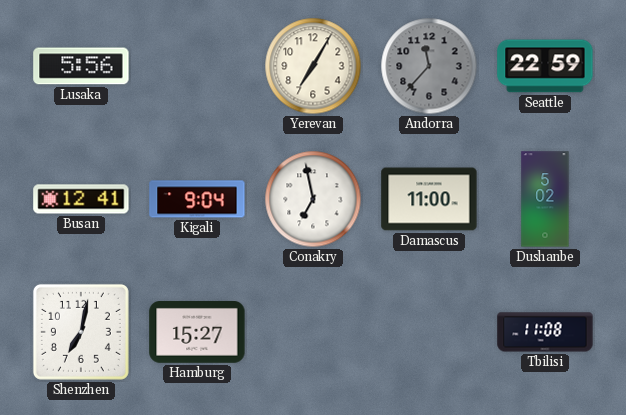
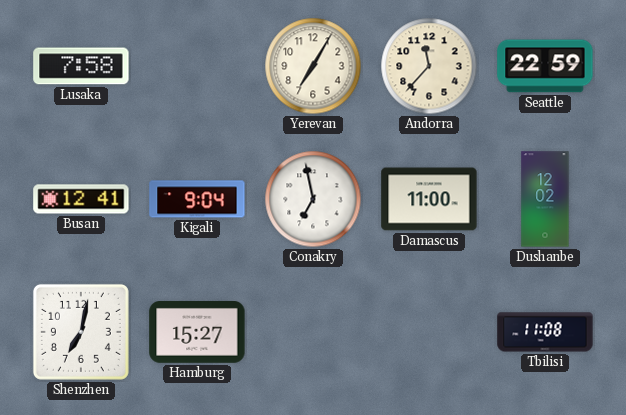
Lusaka: 5:56 -> 7:58
Andorra dial: grey -> cream
Dushanbe: 5:02 -> 12:02
